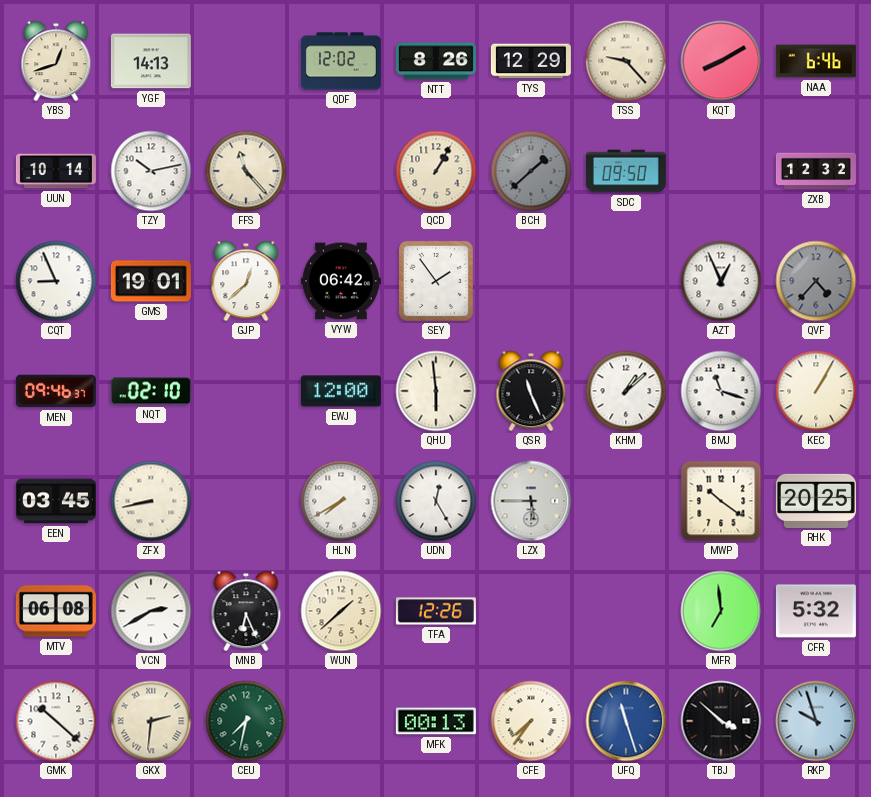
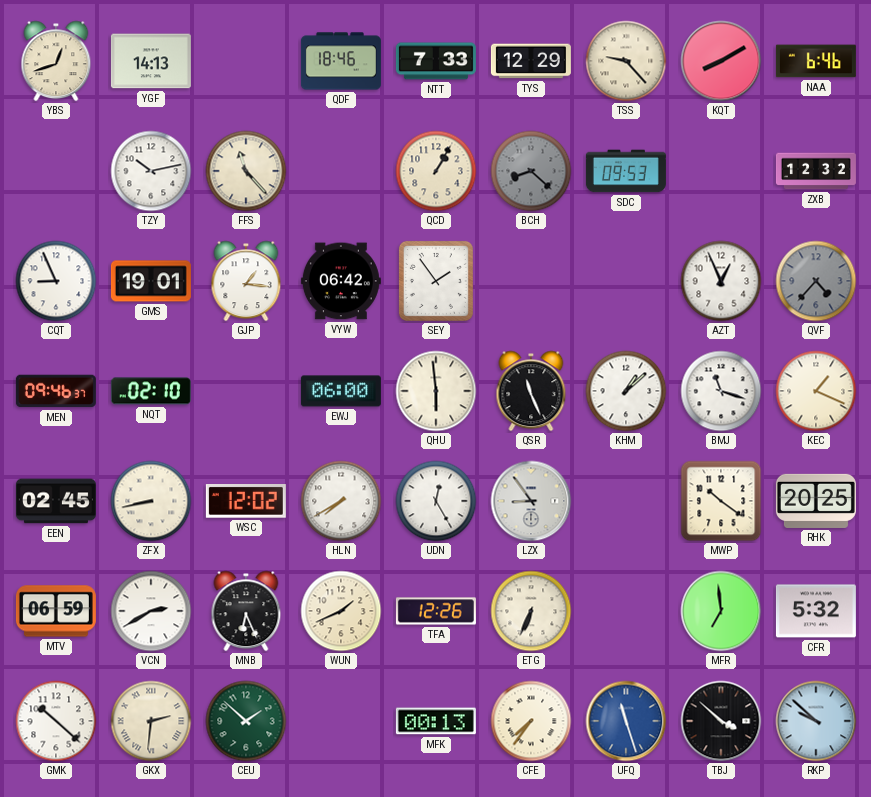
QDF: 12:02 -> 18:46
NTT: 8:26 -> 7:33
UUN: 10:14 -> none
BCH: 1:38 -> 8:22
SDC: 09:50 -> 09:53
GJP: 12:38 -> 1:16
EWJ: 12:00 -> 06:00
KEC: 1:05 -> 1:19
EEN: 03:45 -> 02:45
WSC: none -> 12:02
LZX: 5:45 -> 8:54
MTV: 06:08 -> 06:59
WUN: 1:38 -> 1:41
ETG: none -> 6:34
CEU: 7:32 -> 1:52
RKP: 9:57 -> 9:52
